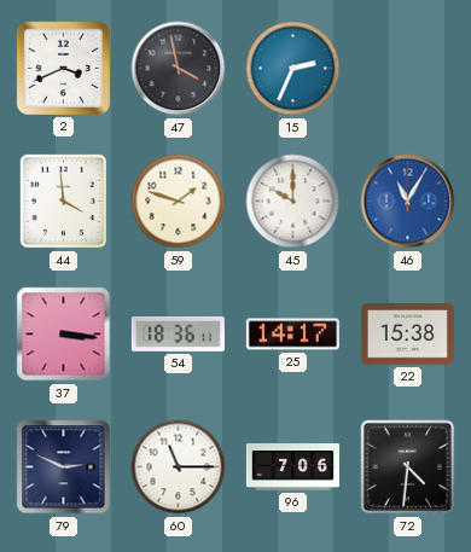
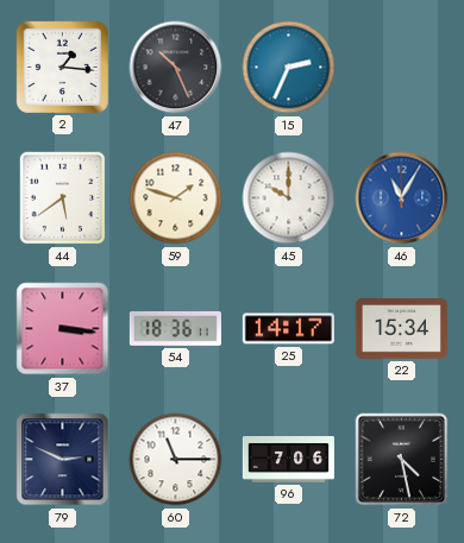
2: 3:41 -> 1:16
47: 3:58 -> 10:26
44: 3:59 -> 5:39
22: 15:38 -> 15:34
72: 4:31 -> 4:28
